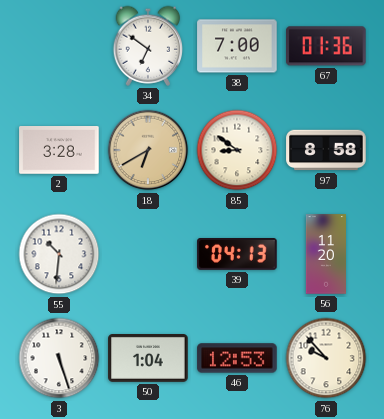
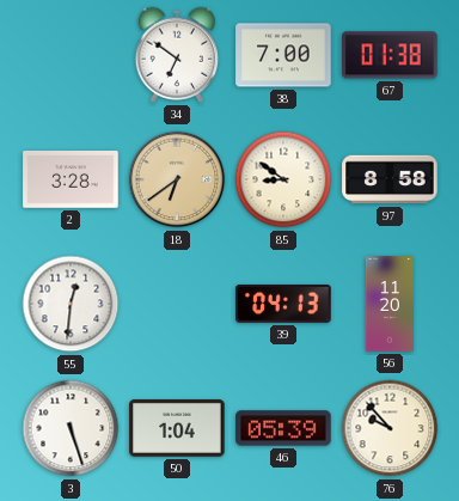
67: 01:36 -> 01:38
18: 6:40 -> 6:39
55: 10:31 -> 12:31
46: 12:53 -> 05:39
